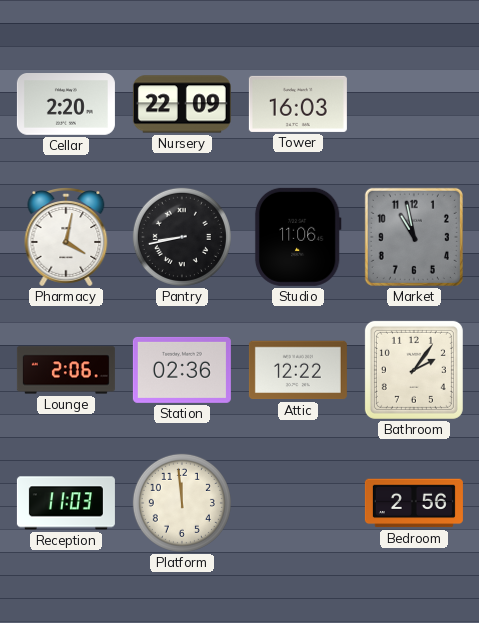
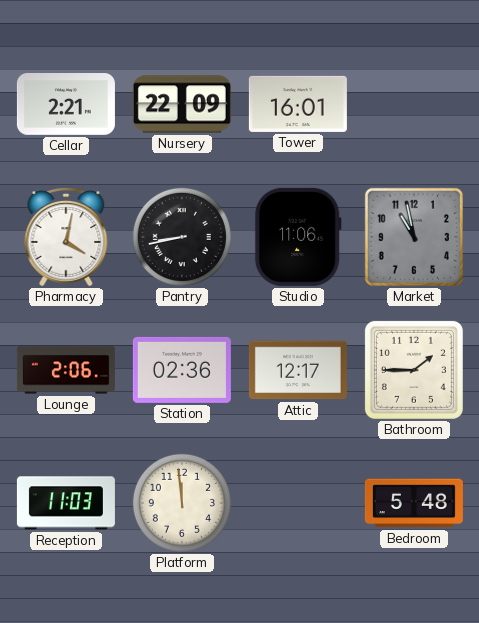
Cellar: 2:20 -> 2:21
Tower: 16:03 -> 16:01
Attic: 12:22 -> 12:17
Bathroom: 2:06 -> 1:45
Bedroom: 2:56 -> 5:48
